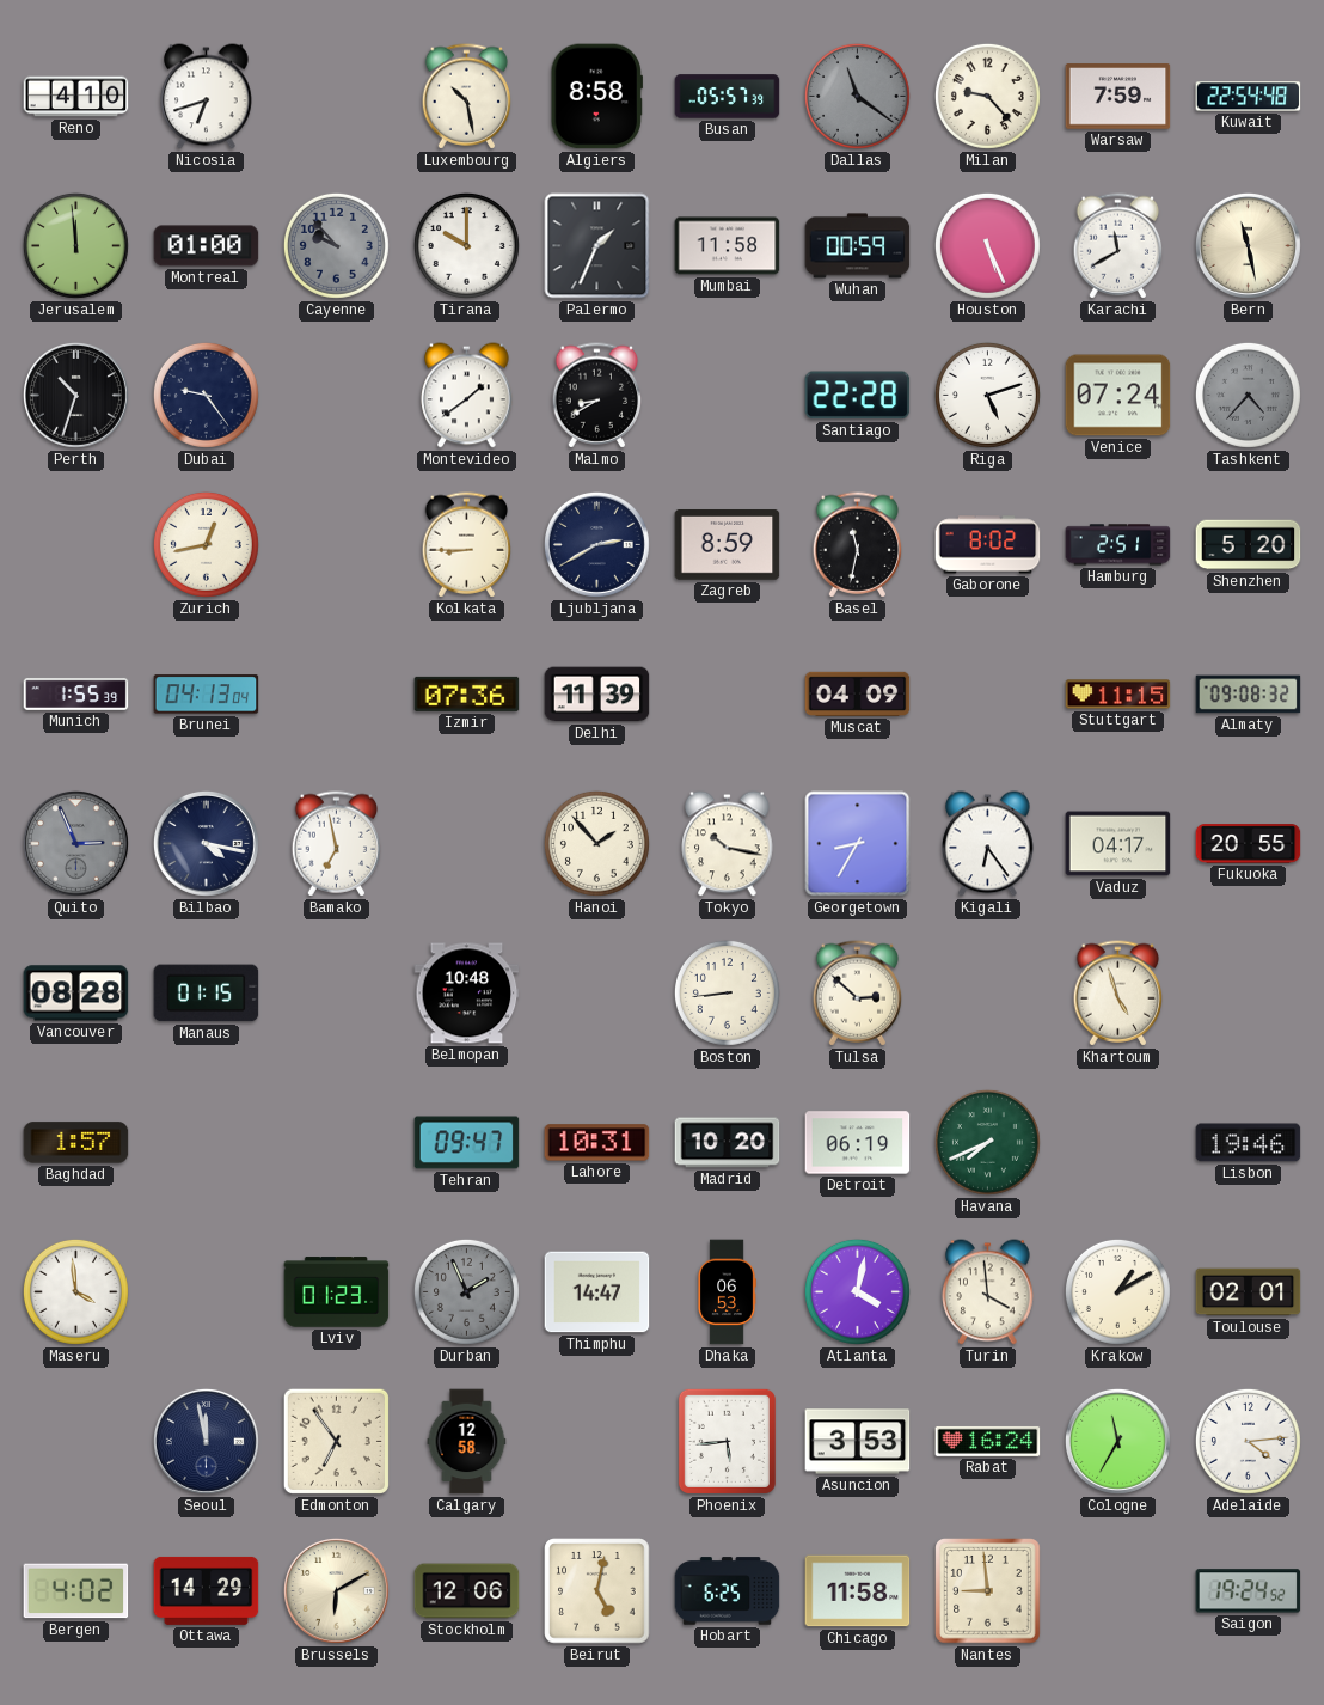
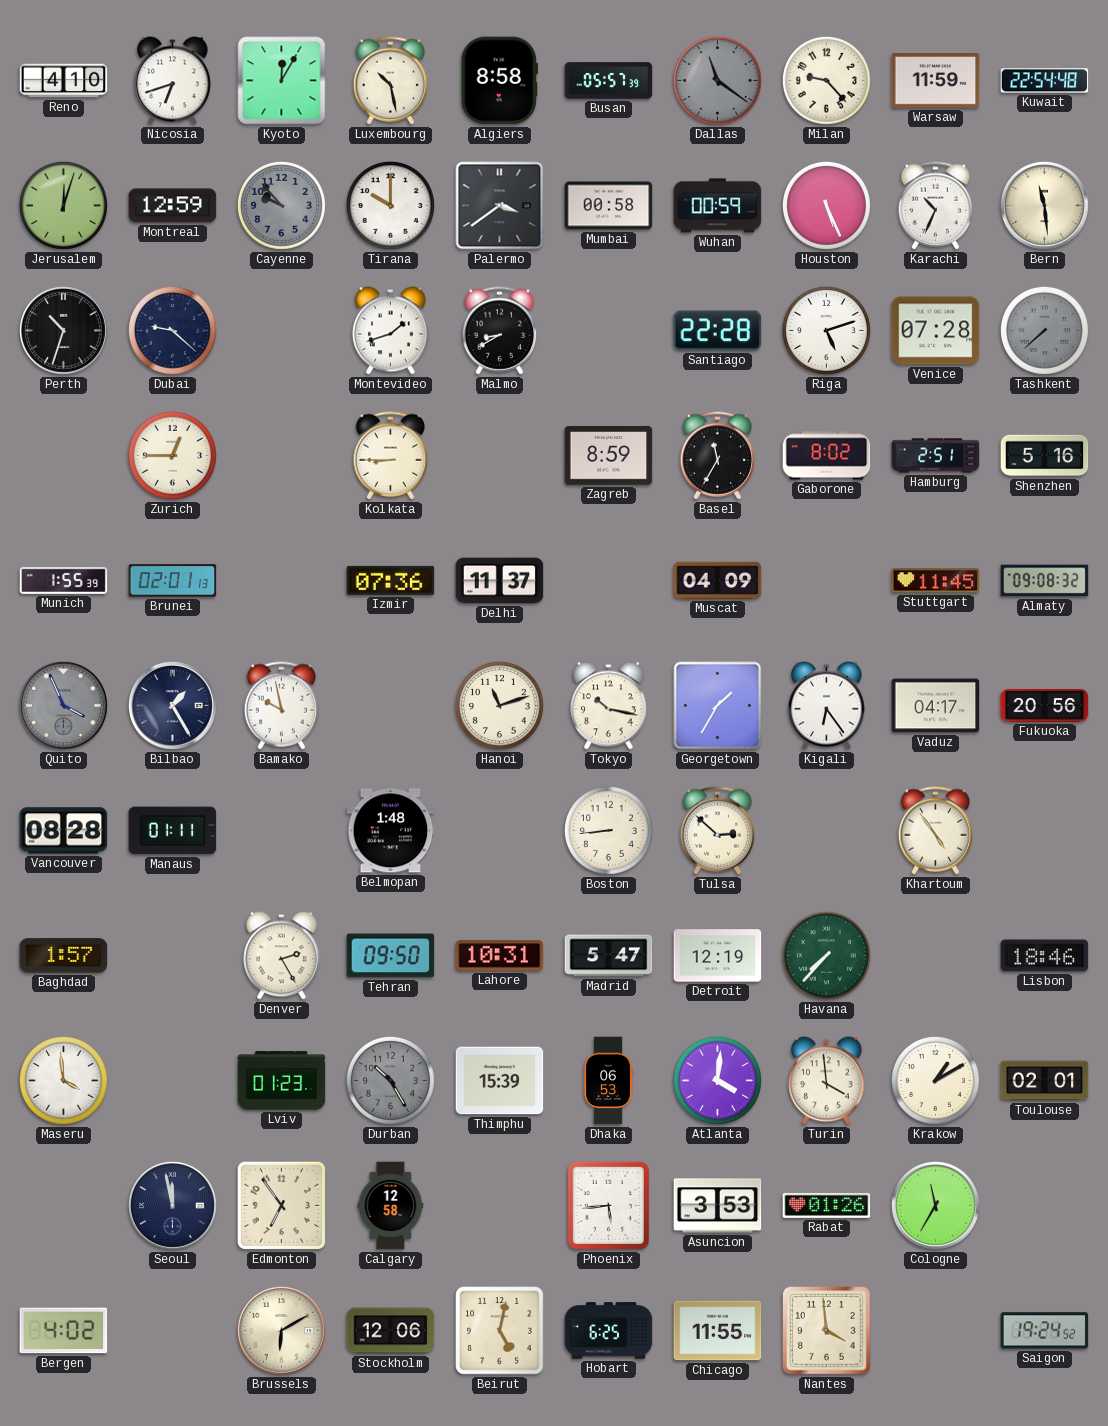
Kyoto: none -> 12:05
Warsaw: 7:59 -> 11:59
Jerusalem: 11:59 -> 12:03
Montreal: 01:00 -> 12:59
Palermo: 1:34 -> 3:39
Mumbai: 11:58 -> 00:58
Karachi: 11:40 -> 10:34
Bern: 11:28 -> 11:29
Dubai: 9:24 -> 9:22
Montevideo: 1:39 -> 1:42
Venice: 07:24 -> 07:28
Tashkent: 4:37 -> 7:38
Zurich: 12:43 -> 12:45
Ljubljana: 2:40 -> none
Basel: 11:32 -> 11:35
Shenzhen: 5:20 -> 5:16
Brunei: 04:13 -> 02:01
Delhi: 11:39 -> 11:37
Stuttgart: 11:15 -> 11:45
Quito: 2:56 -> 3:56
Bilbao: 4:17 -> 1:25
Bamako: 6:58 -> 9:58
Hanoi: 1:53 -> 11:12
Georgetown: 8:35 -> 1:35
Fukuoka: 20:55 -> 20:56
Manaus: 01:15 -> 01:11
Belmopan: 10:48 -> 1:48
Khartoum: 4:57 -> 4:54
Denver: none -> 2:25
Tehran: 09:47 -> 09:50
Madrid: 10:20 -> 5:47
Detroit: 06:19 -> 12:19
Havana: 7:41 -> 7:37
Lisbon: 19:46 -> 18:46
Durban: 1:56 -> 10:25
Thimphu: 14:47 -> 15:39
Atlanta: 4:02 -> 4:01
Rabat: 16:24 -> 01:26
Adelaide: 4:14 -> none
Ottawa: 14:29 -> none
Chicago: 11:58 -> 11:55
Nantes: 8:59 -> 3:59
